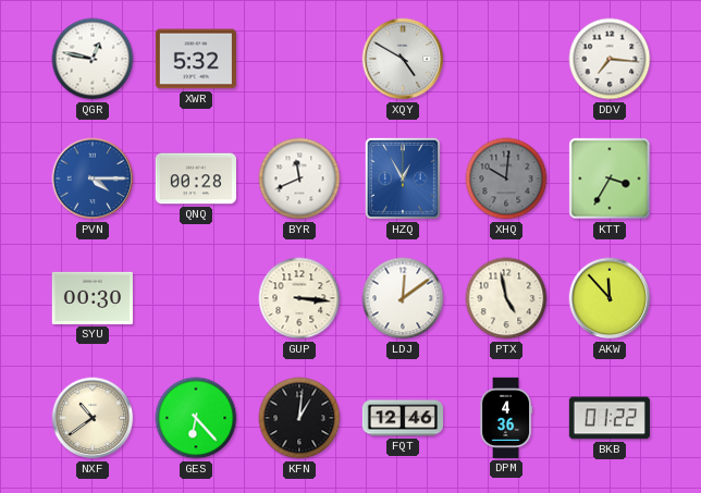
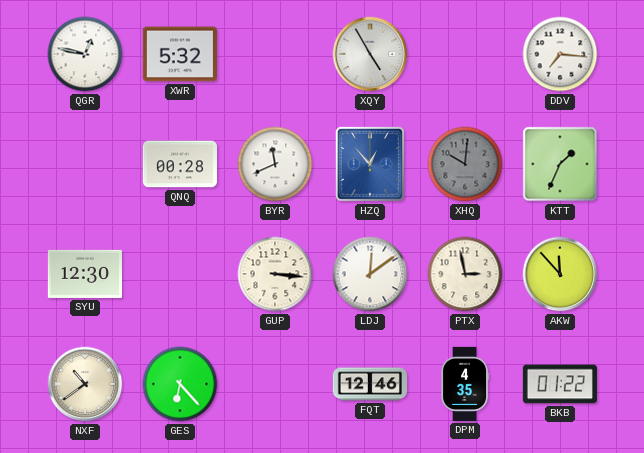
XQY: 4:50 -> 4:55
PVN: 4:15 -> none
HZQ: 12:55 -> 12:53
KTT: 3:35 -> 1:34
SYU: 00:30 -> 12:30
PTX: 4:58 -> 2:58
KFN: 1:01 -> none
DPM: 4:36 -> 4:35
